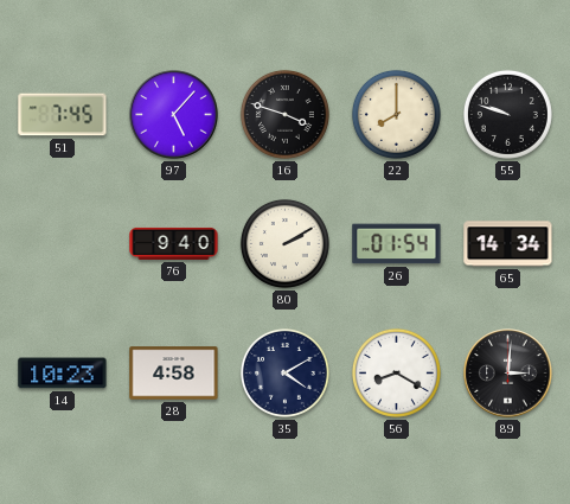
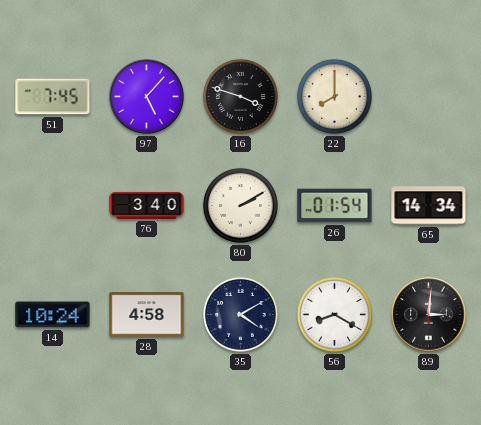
55: 9:48 -> none
76: 9:40 -> 3:40
14: 10:23 -> 10:24
